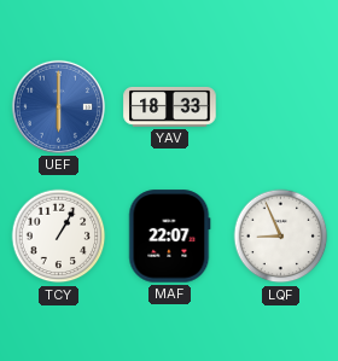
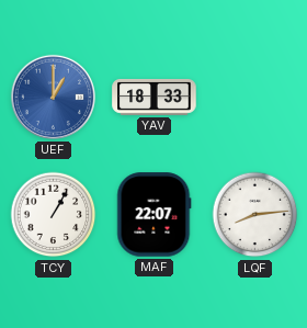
UEF: 6:00 -> 1:00
LQF: 8:56 -> 8:14
